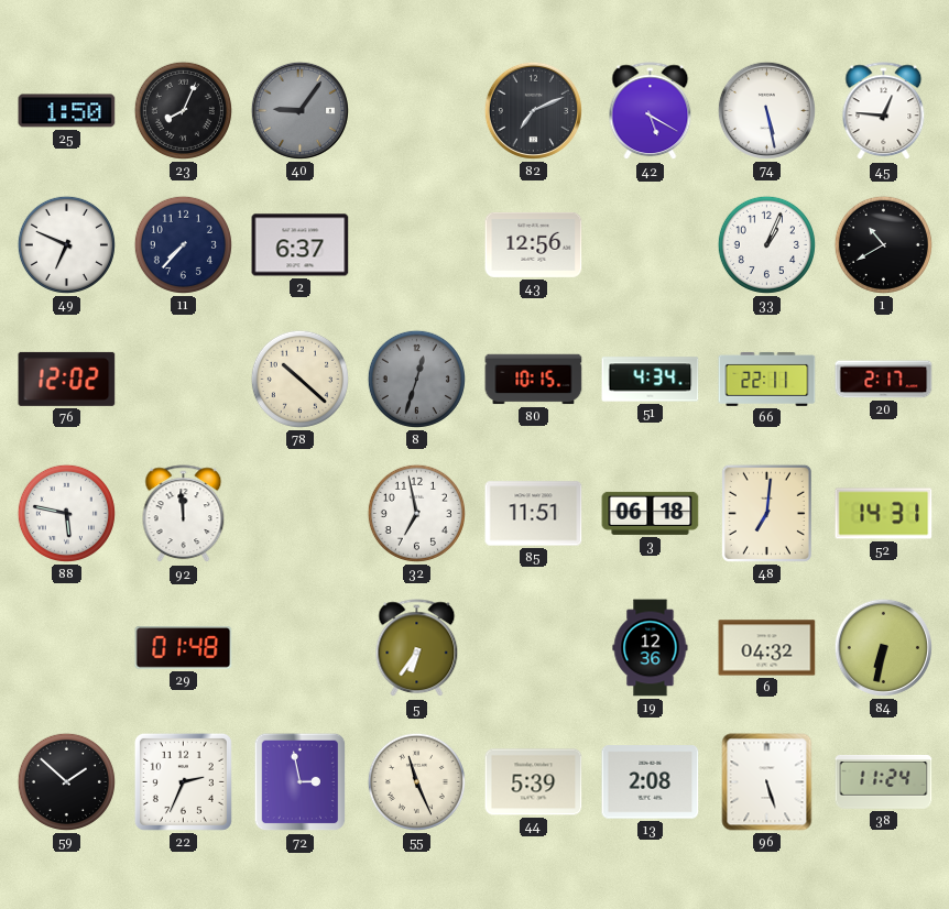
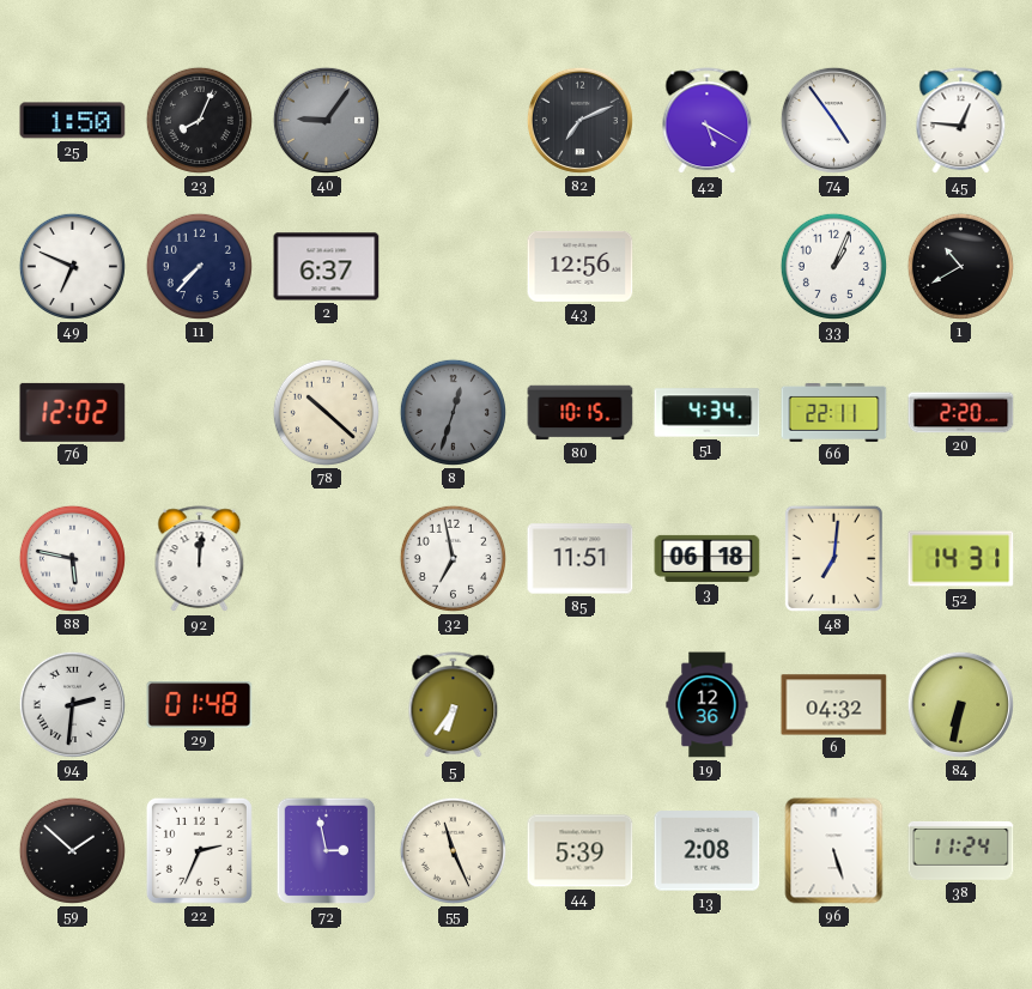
74: 5:28 -> 4:54
20: 2:17 -> 2:20
92: 11:59 -> 12:01
94: none -> 2:31
